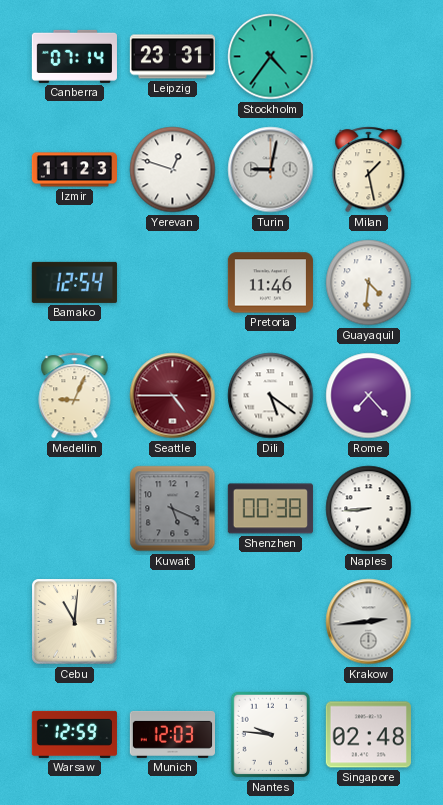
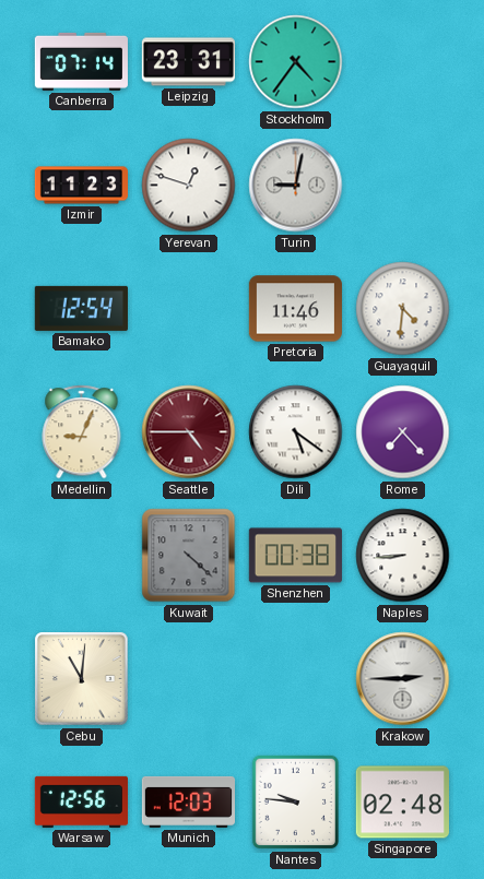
Milan: 1:28 -> none
Kuwait: 5:19 -> 4:22
Krakow: 2:44 -> 2:45
Warsaw: 12:59 -> 12:56
